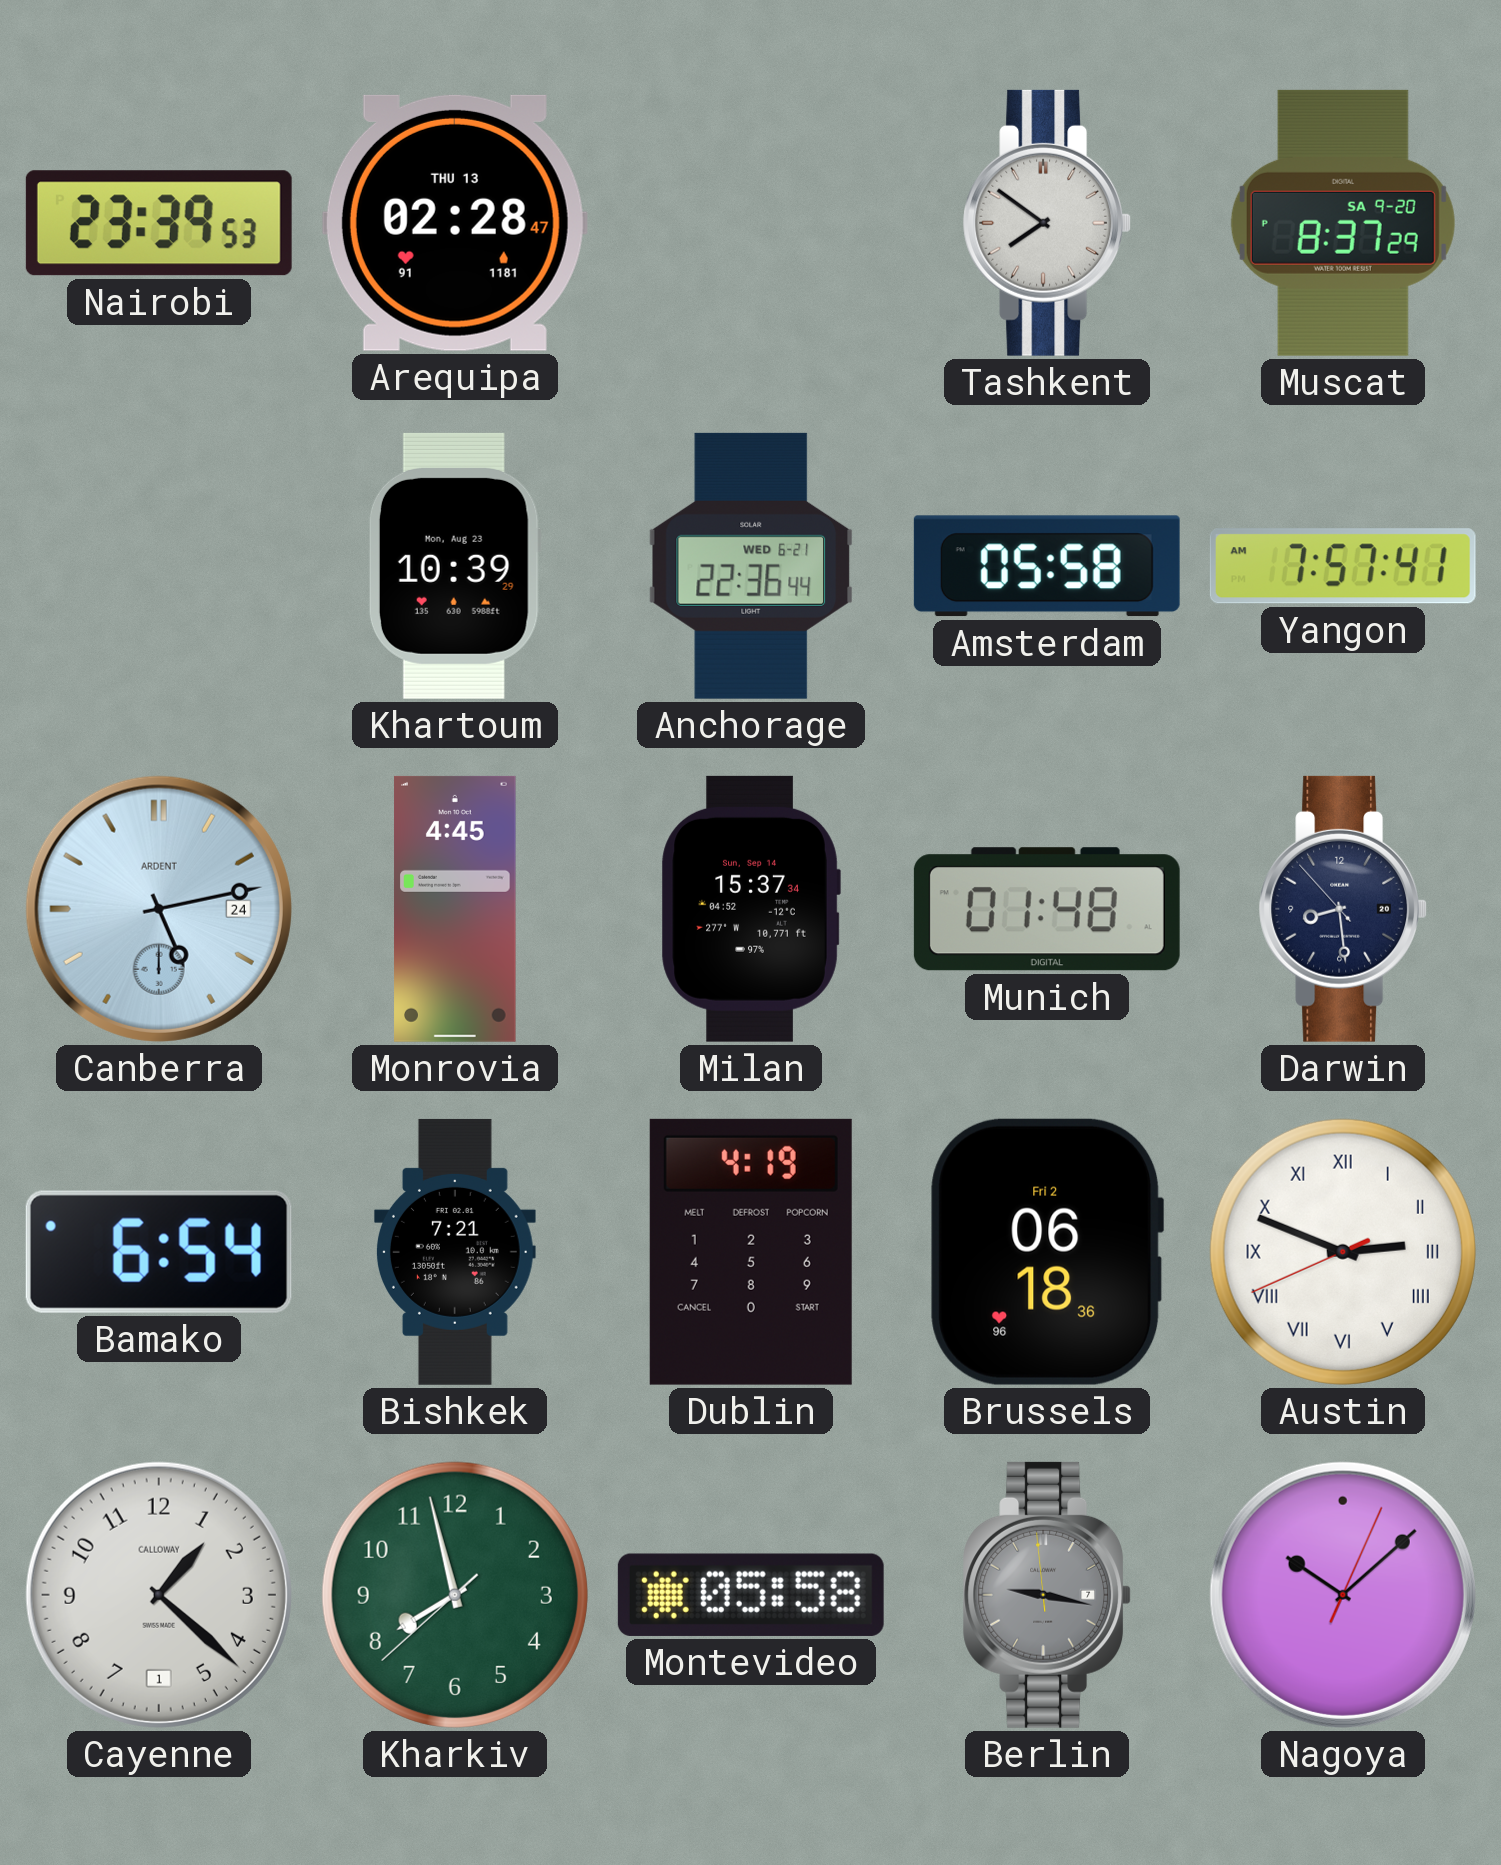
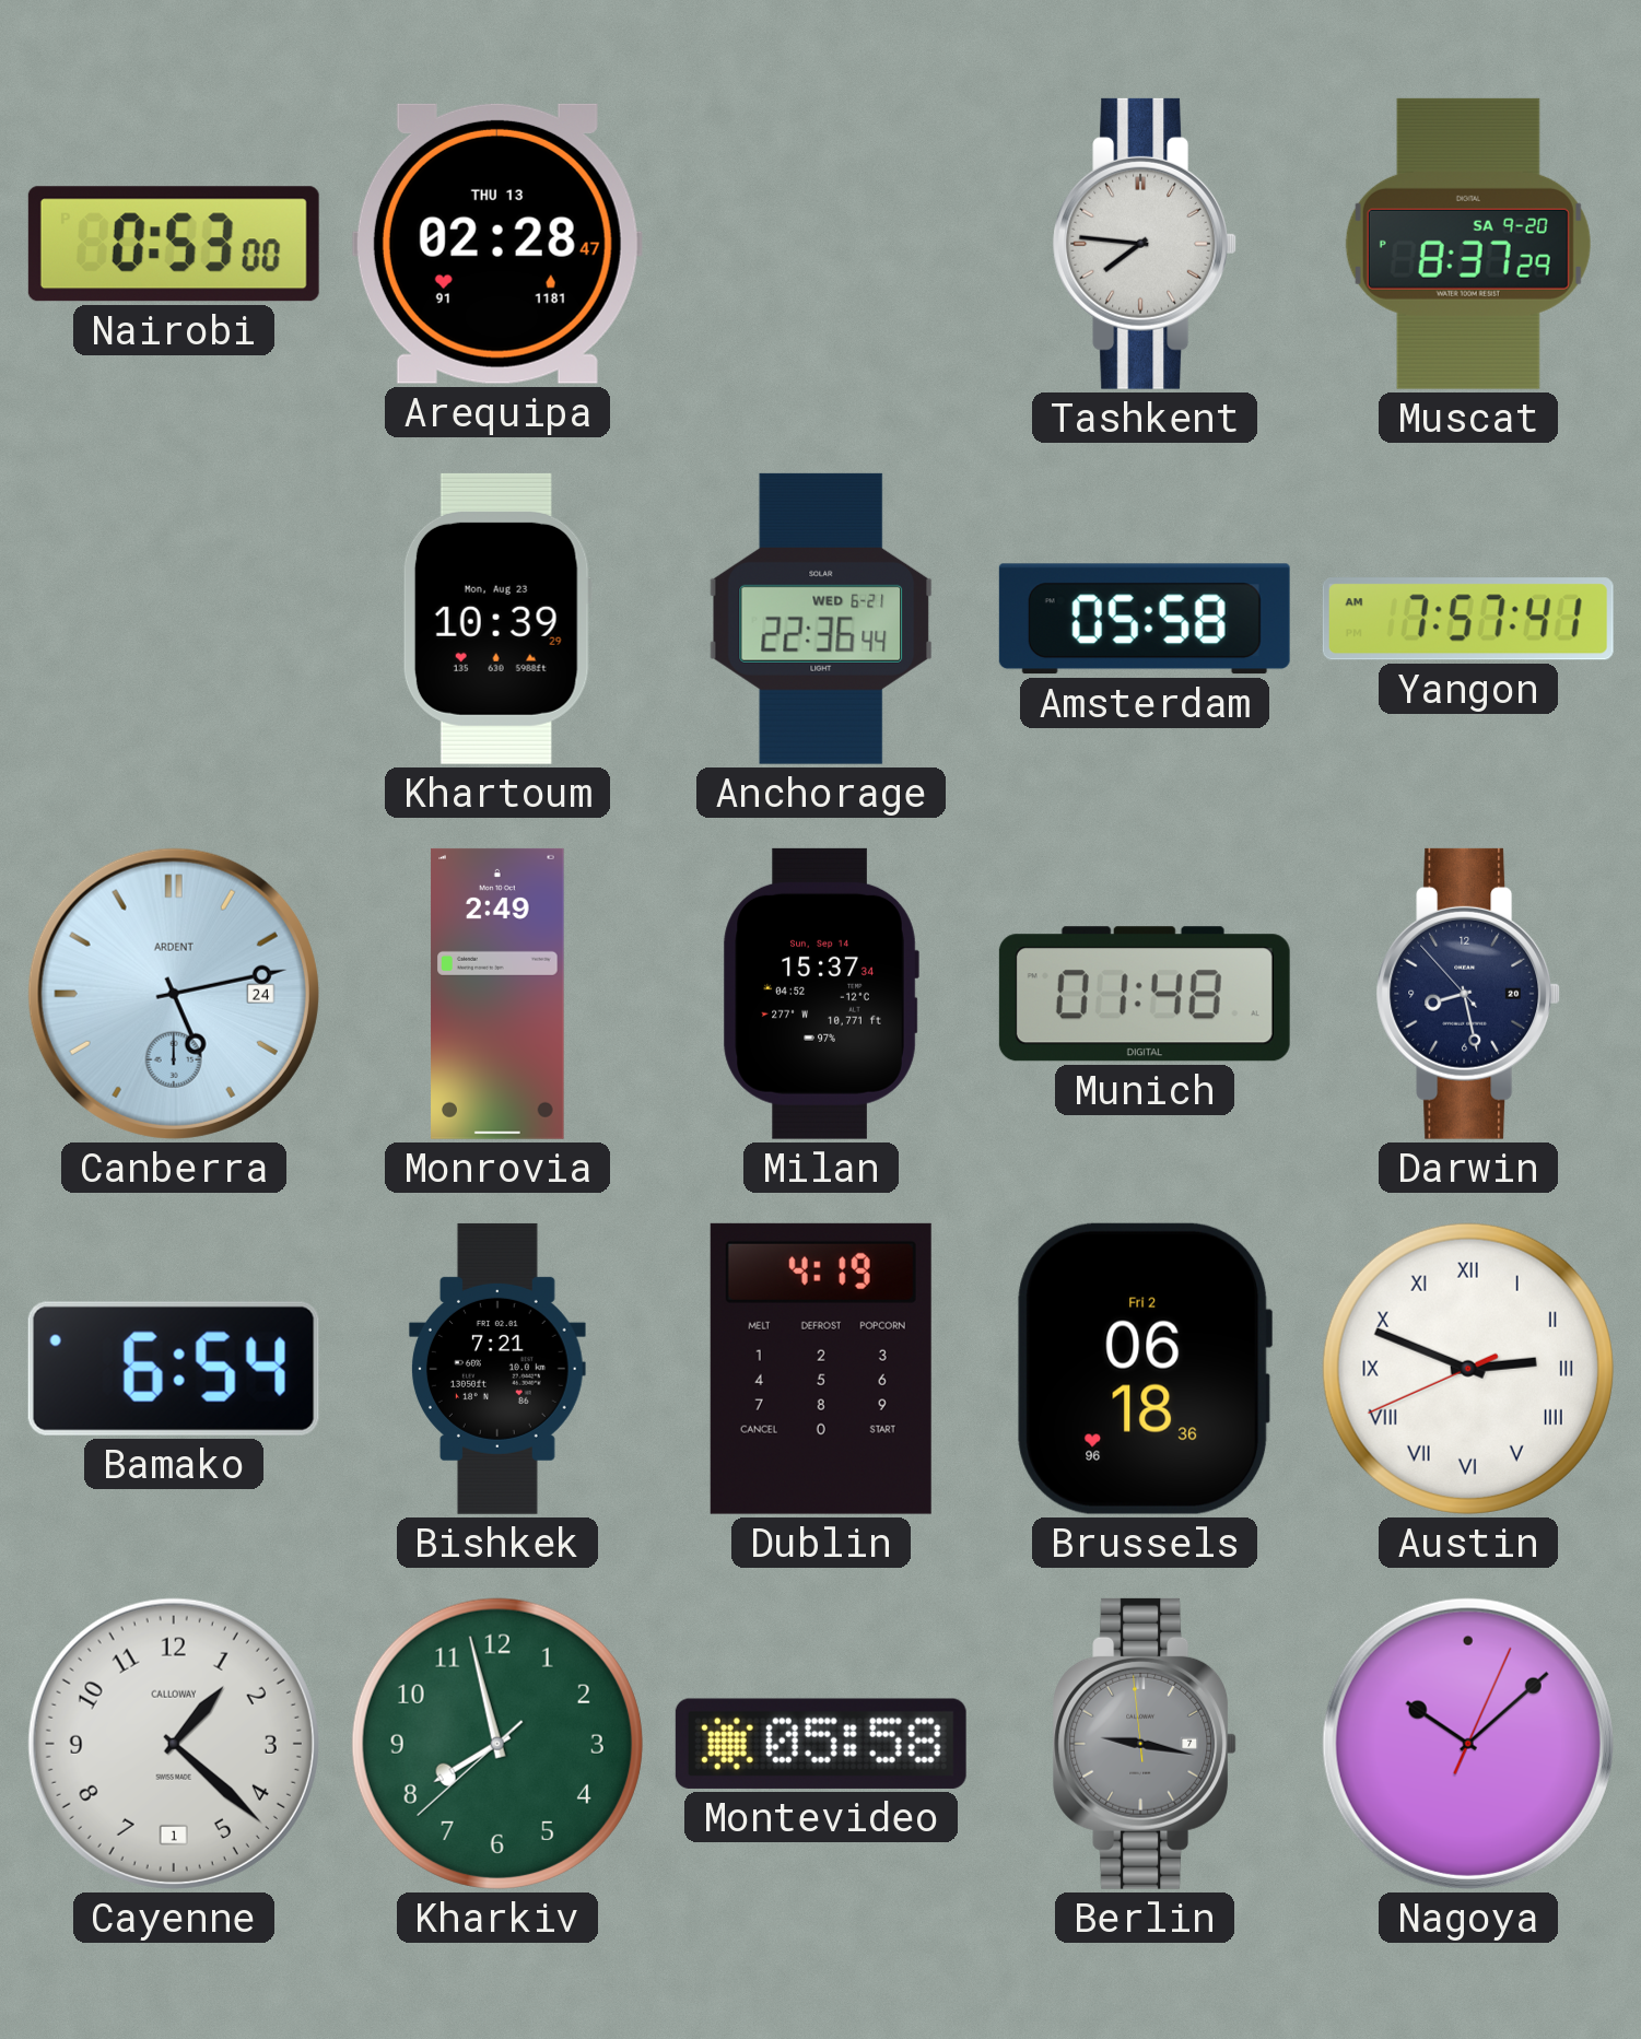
Nairobi: 23:39 -> 0:53
Tashkent: 7:51 -> 7:46
Monrovia: 4:45 -> 2:49
Darwin: 8:28 -> 8:27
